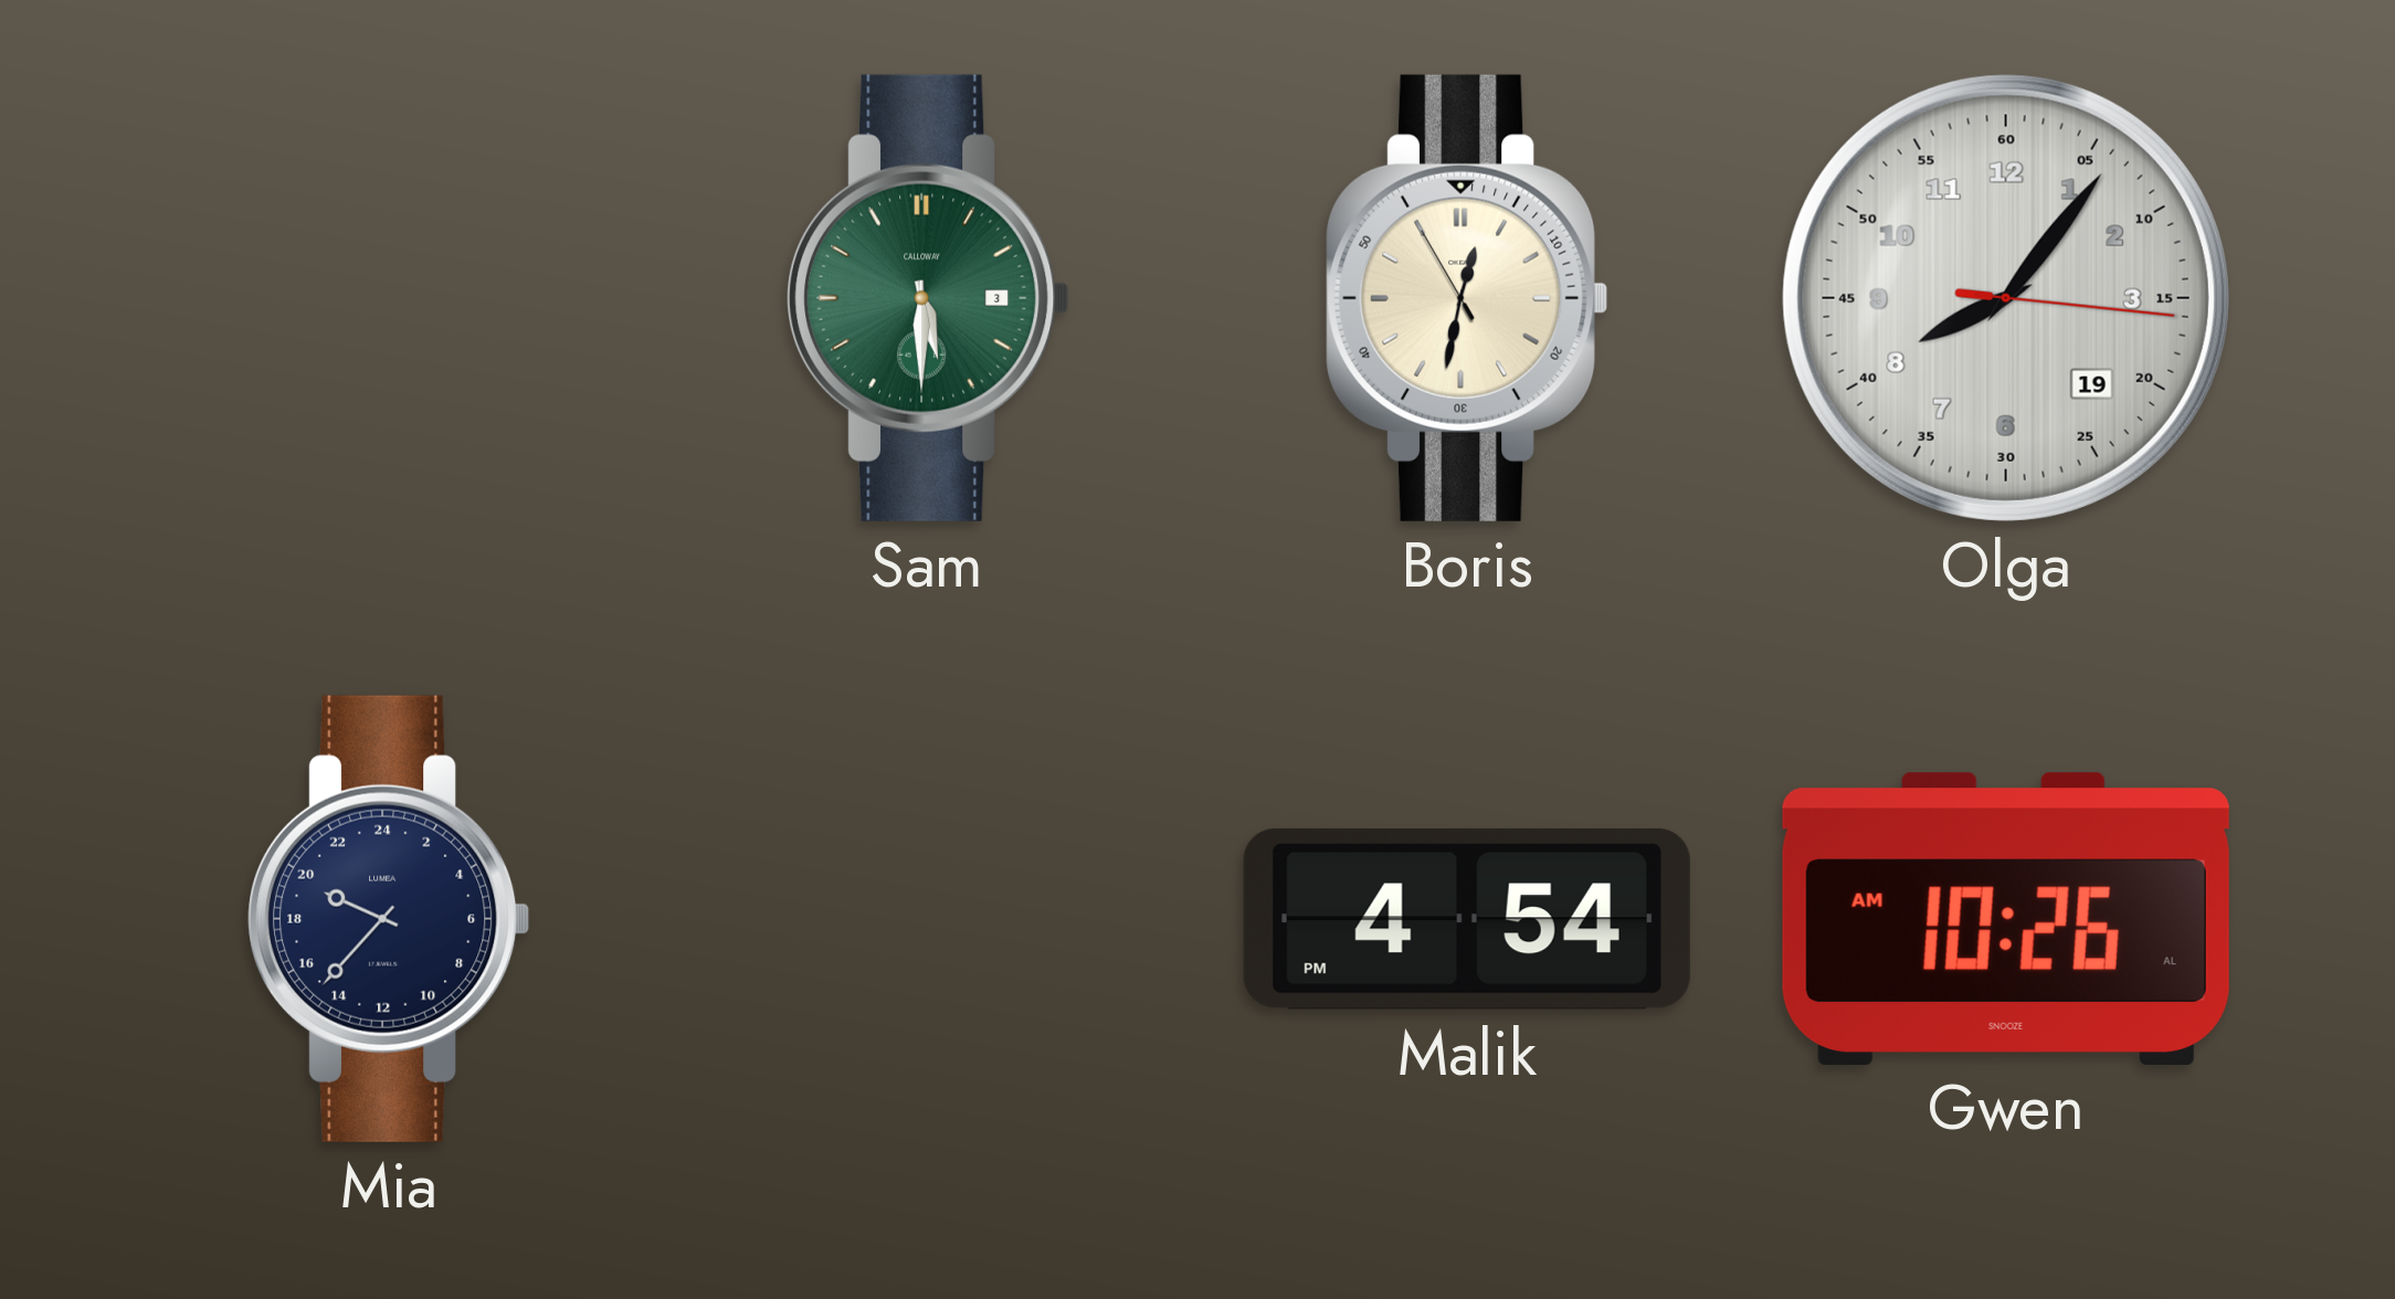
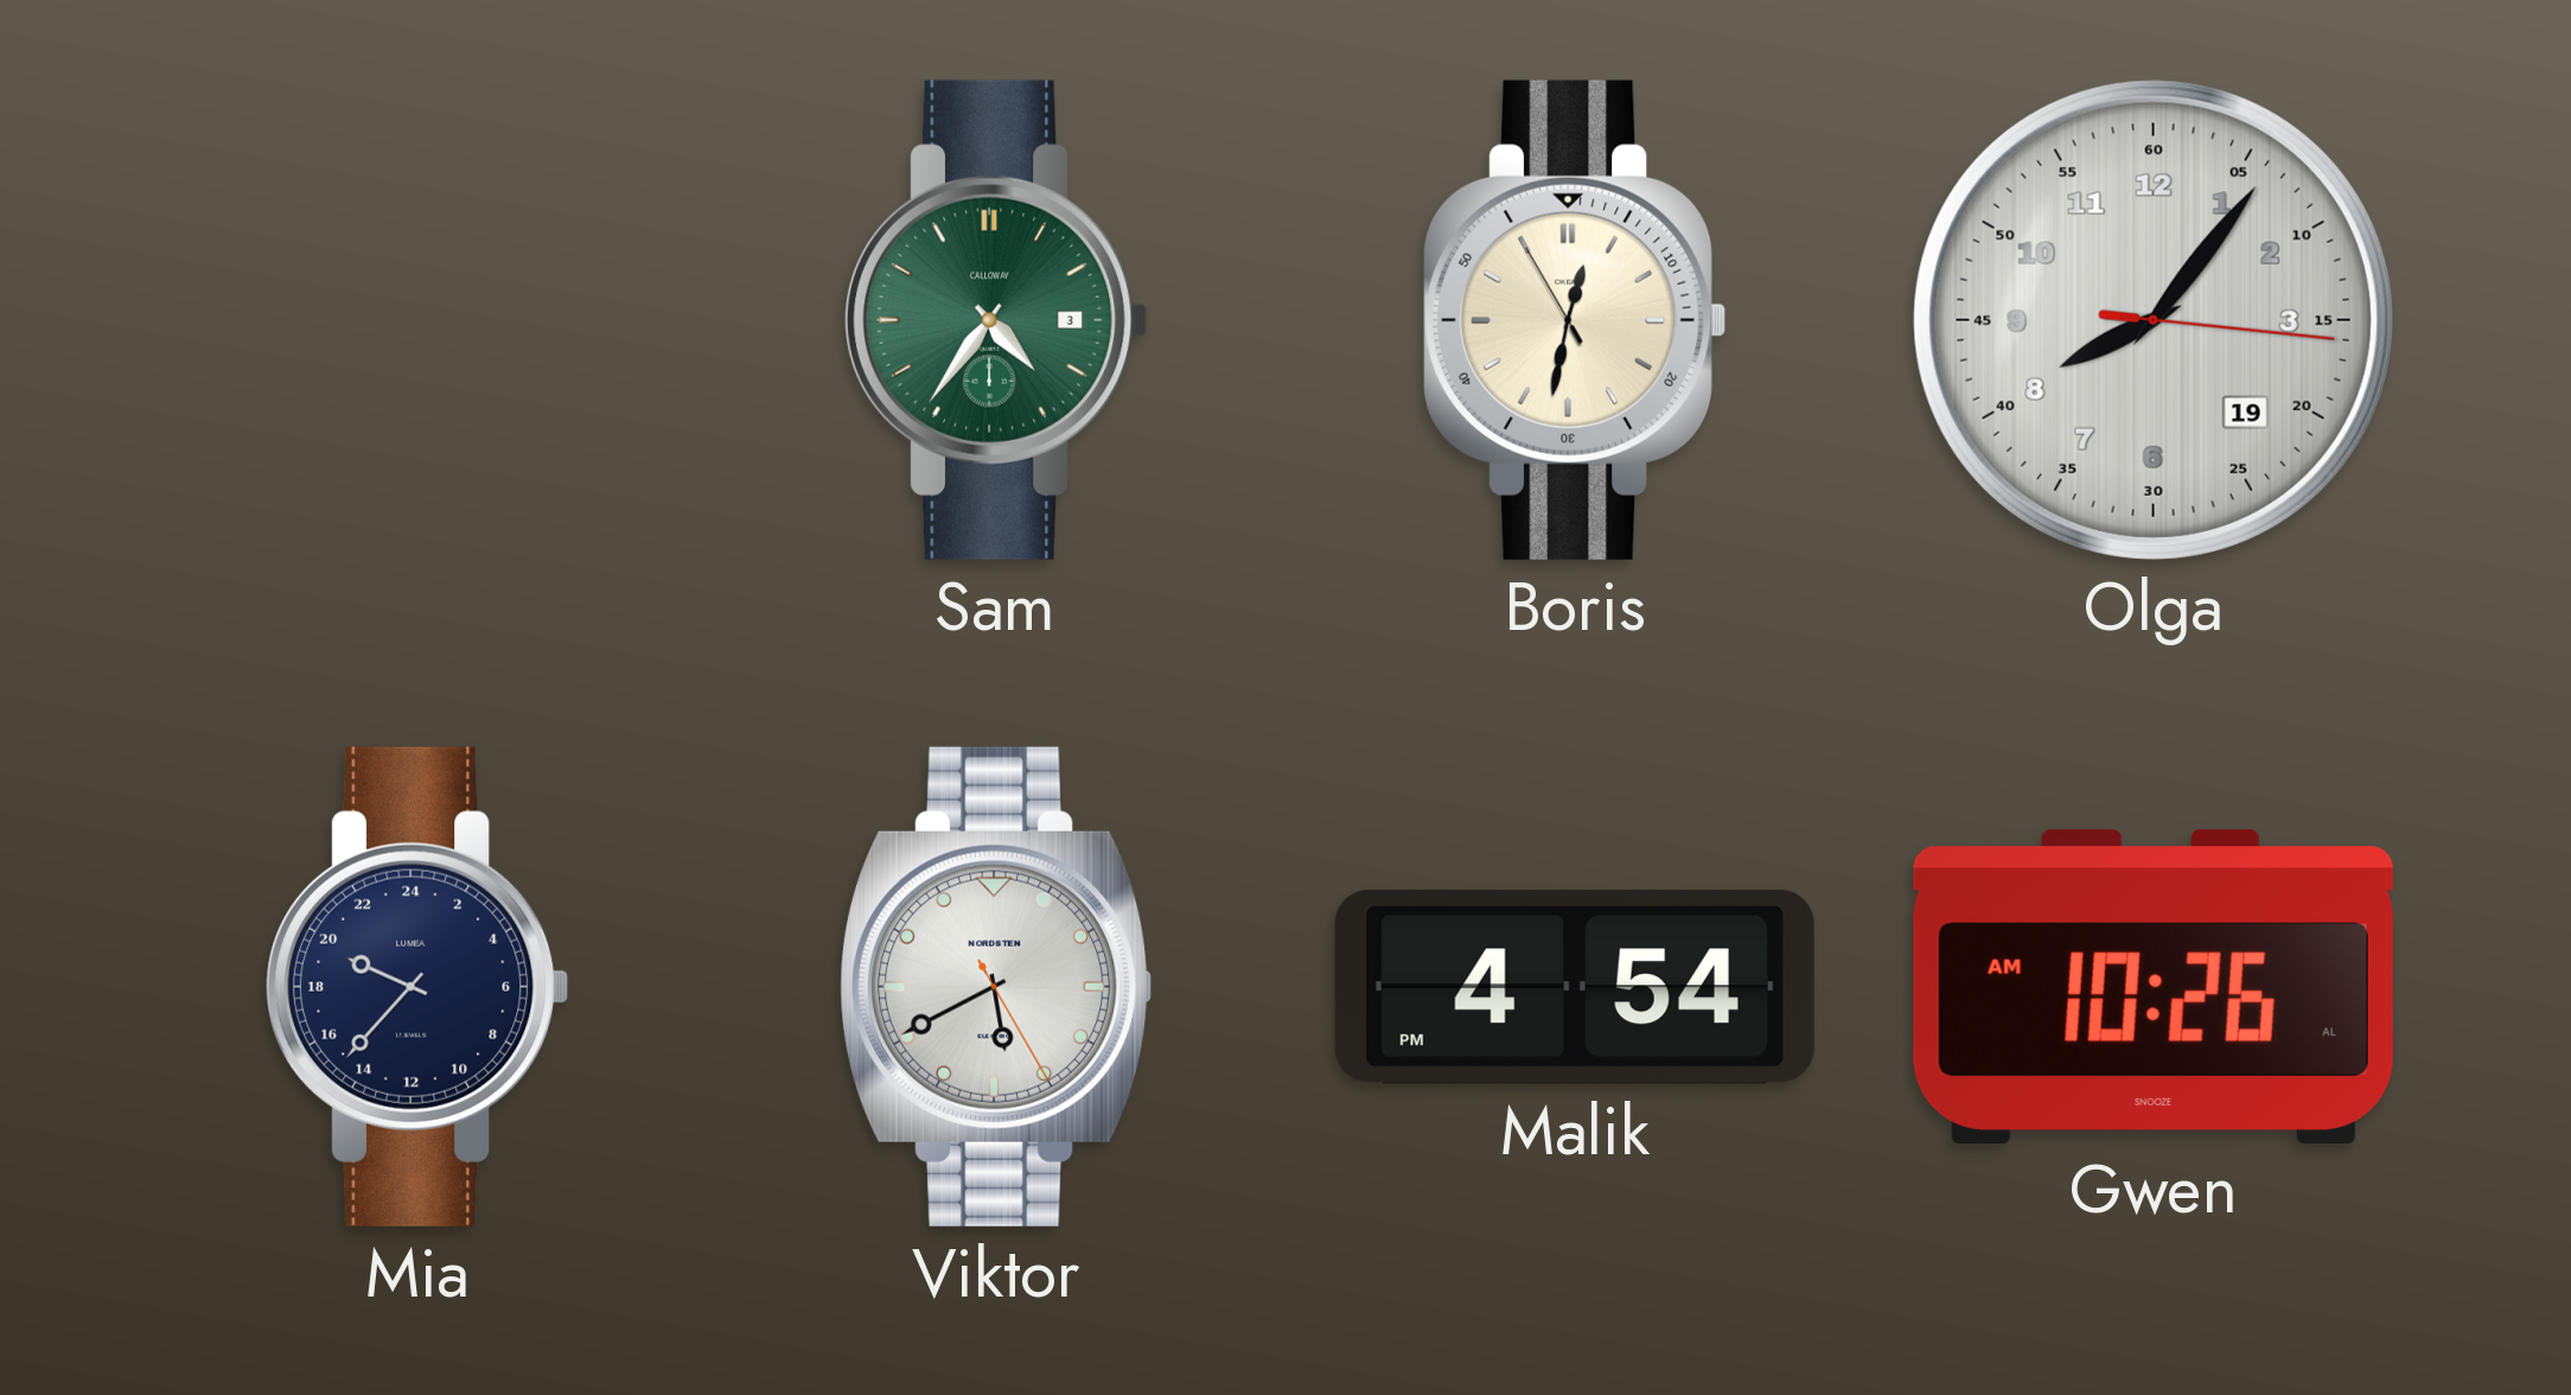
Sam: 5:30 -> 4:36
Viktor: none -> 5:40
